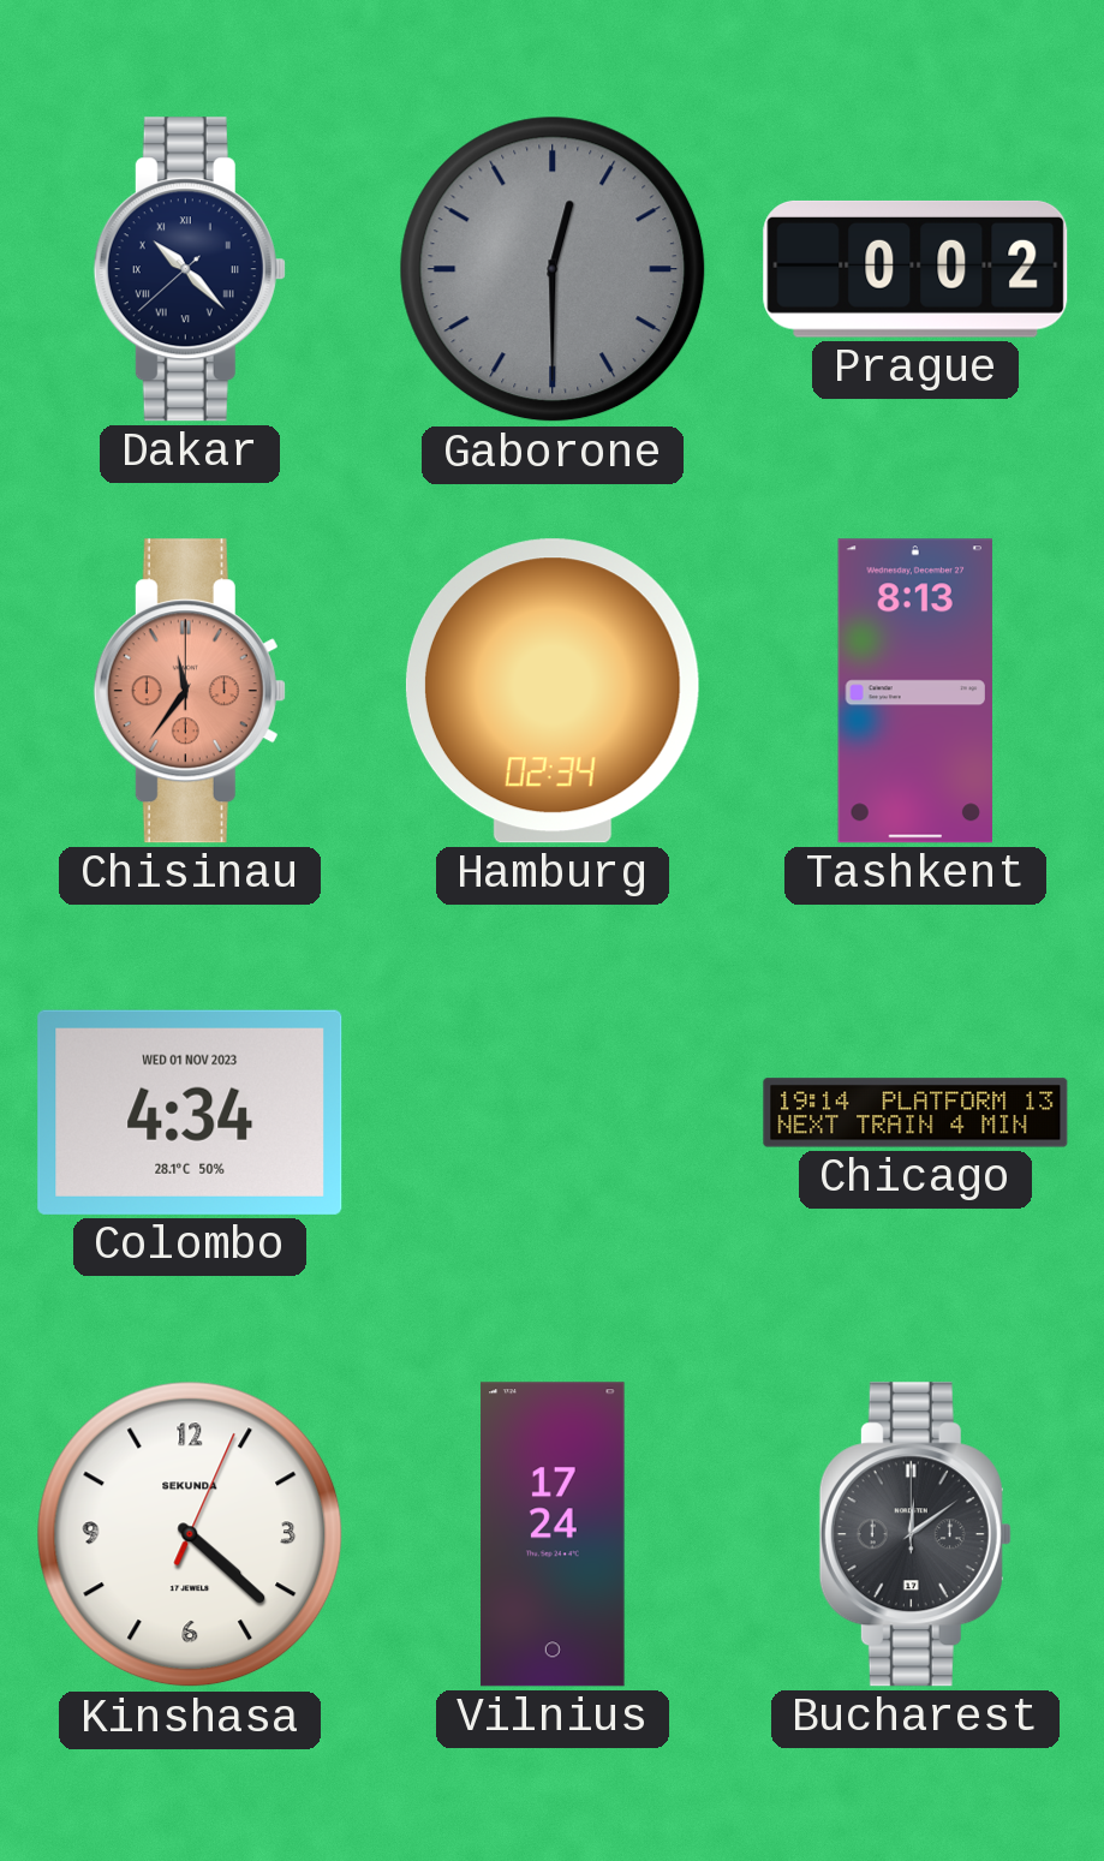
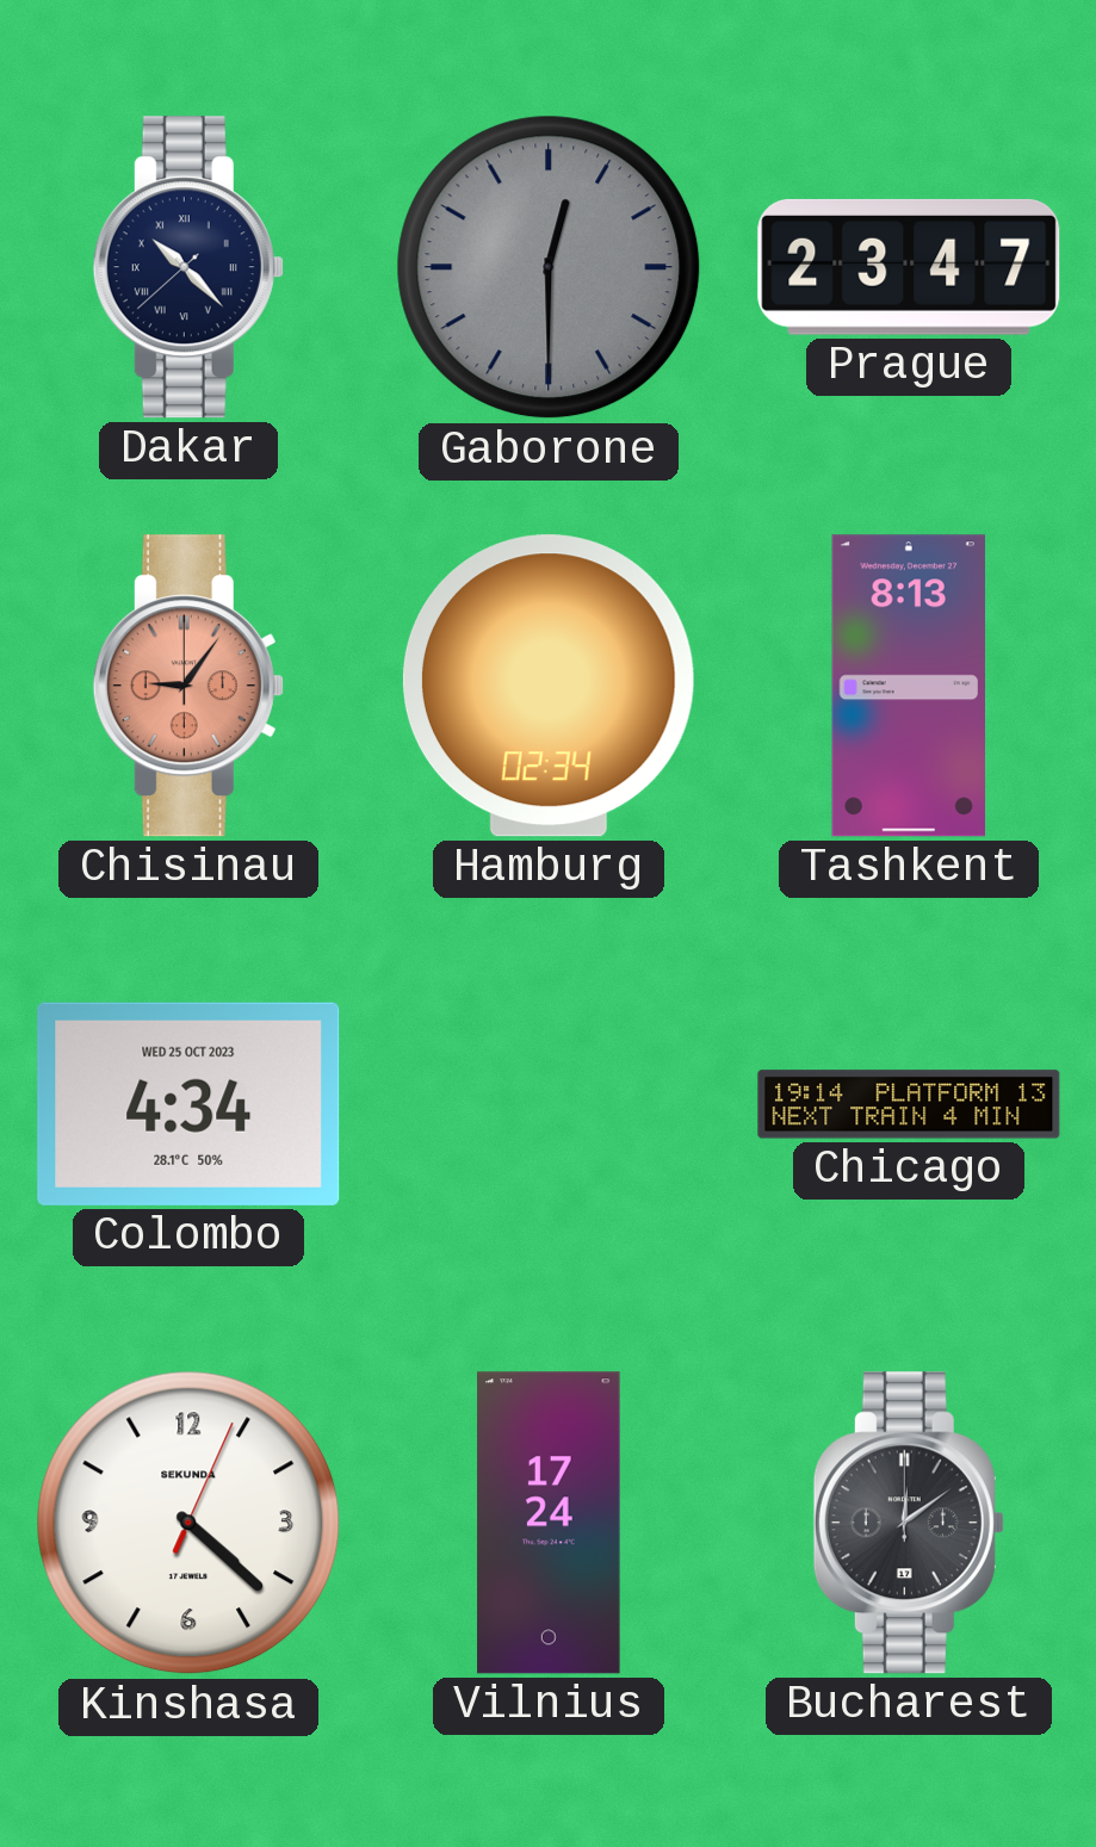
Prague: 0:02 -> 23:47
Chisinau: 11:36 -> 9:06
Colombo date: WED 01 NOV 2023 -> WED 25 OCT 2023
